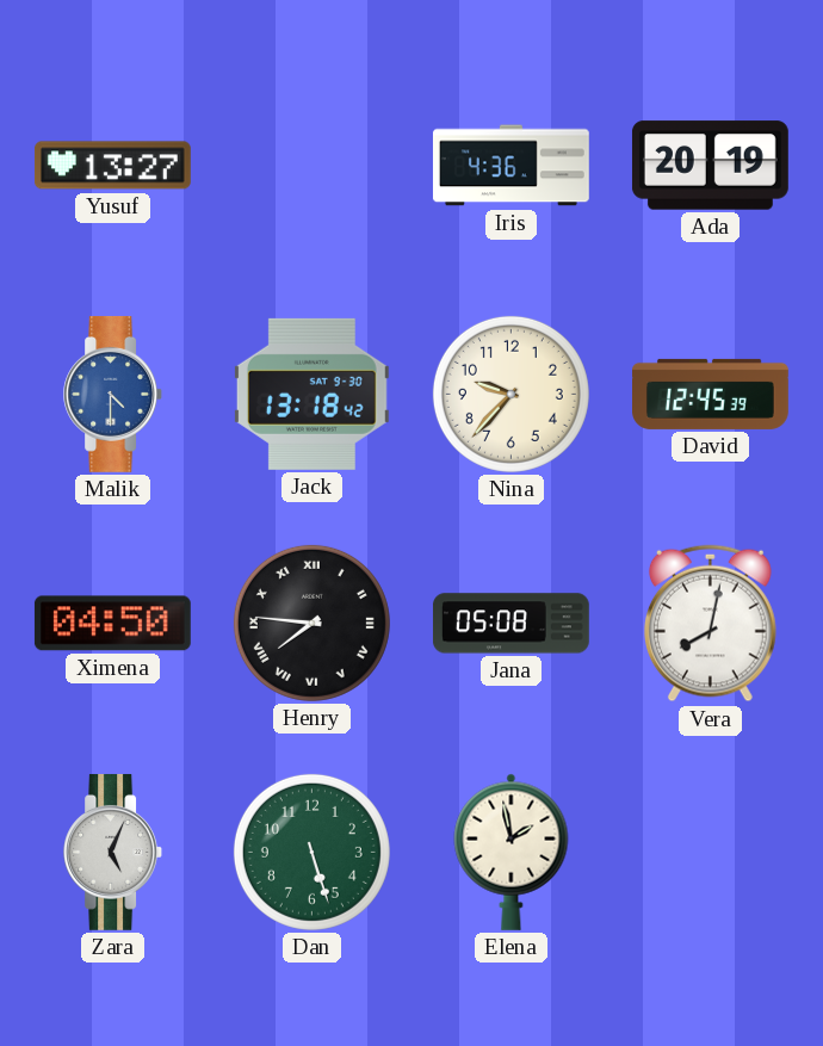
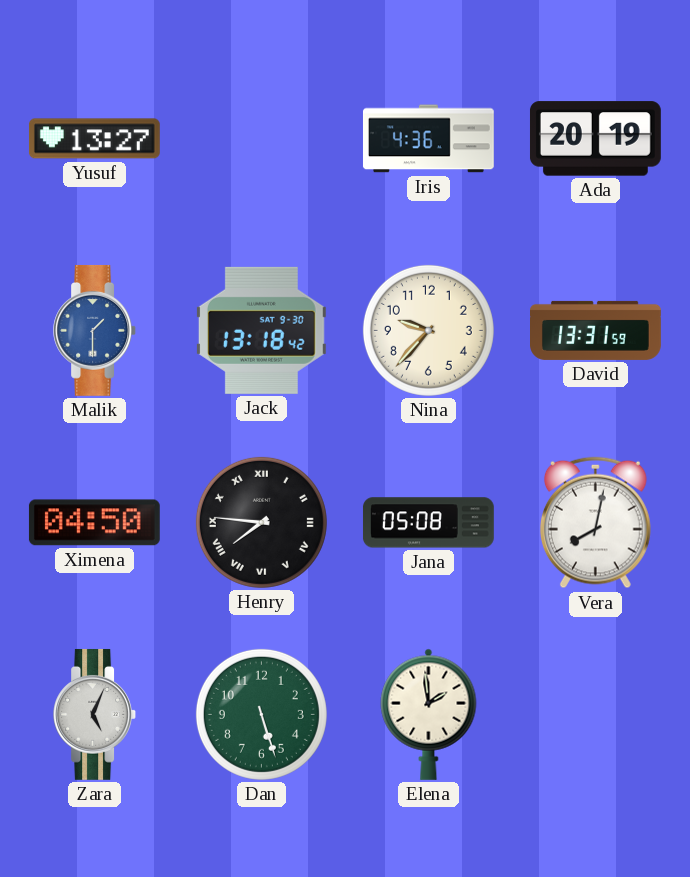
Malik: 4:30 -> 1:30
David: 12:45 -> 13:31
Elena: 1:58 -> 1:59
